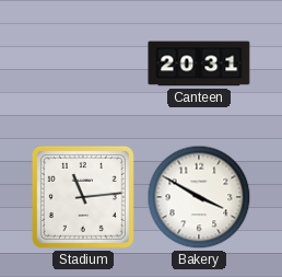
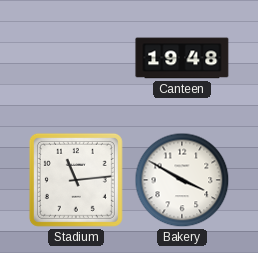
Canteen: 20:31 -> 19:48
